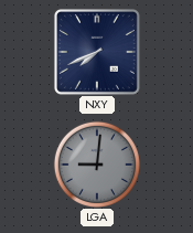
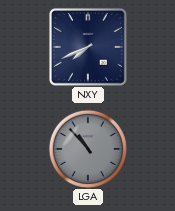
LGA: 9:01 -> 10:53
